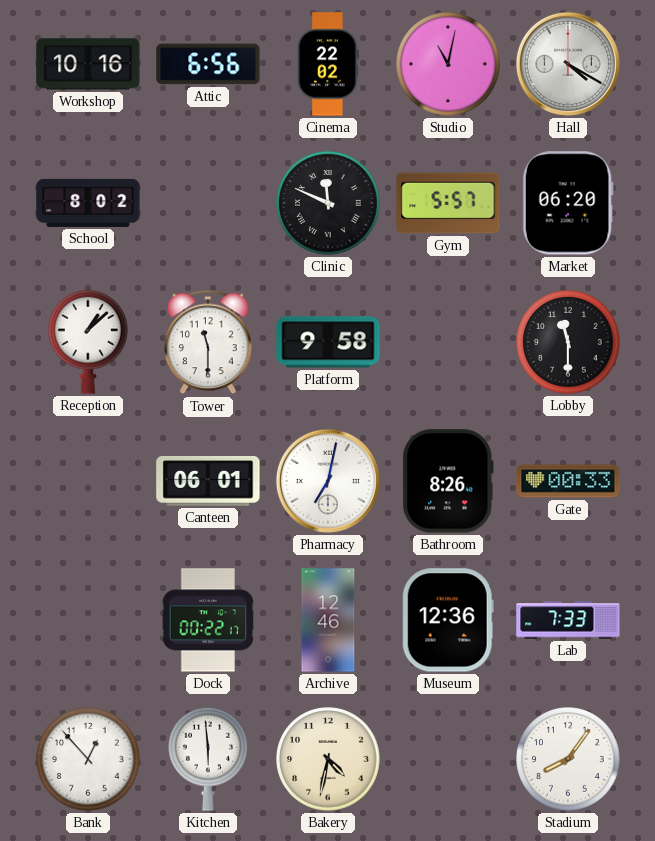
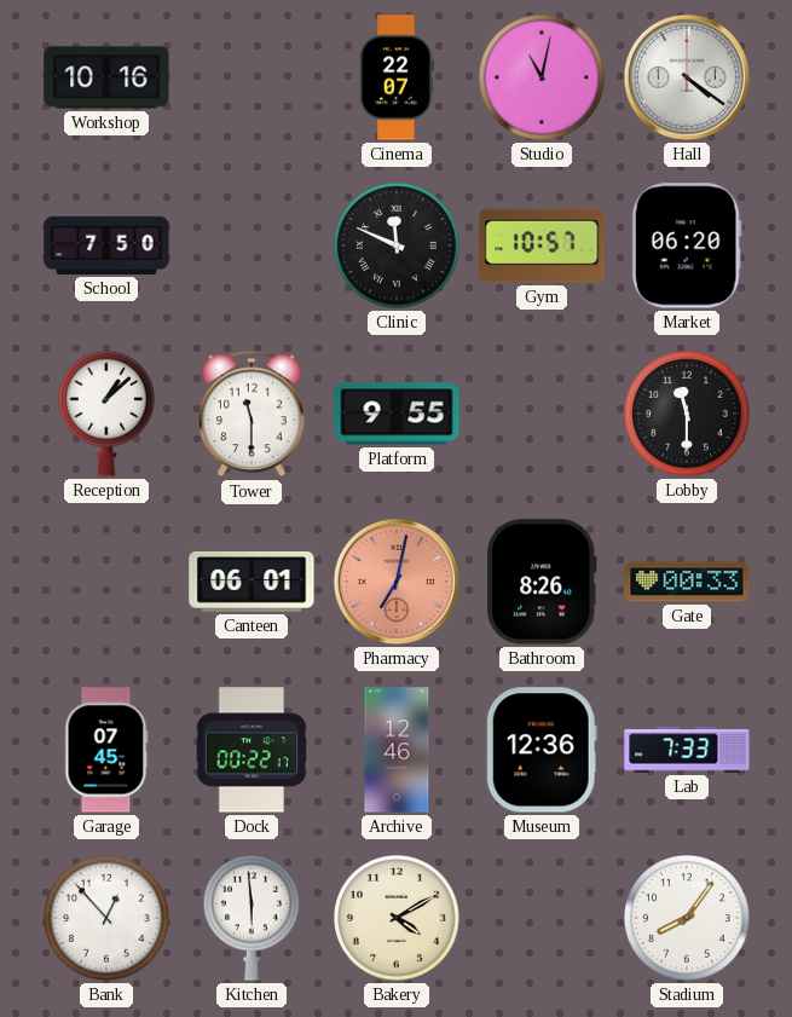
Attic: 6:56 -> none
Cinema: 22:02 -> 22:07
Hall: 4:20 -> 4:21
School: 8:02 -> 7:50
Gym: 5:57 -> 10:57
Platform: 9:58 -> 9:55
Pharmacy dial: white -> salmon
Garage: none -> 07:45
Bakery: 4:32 -> 4:10
